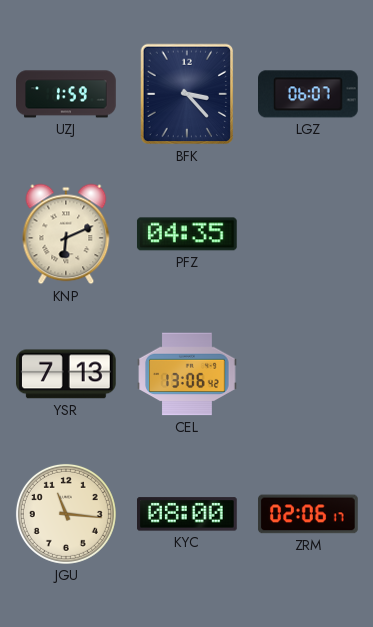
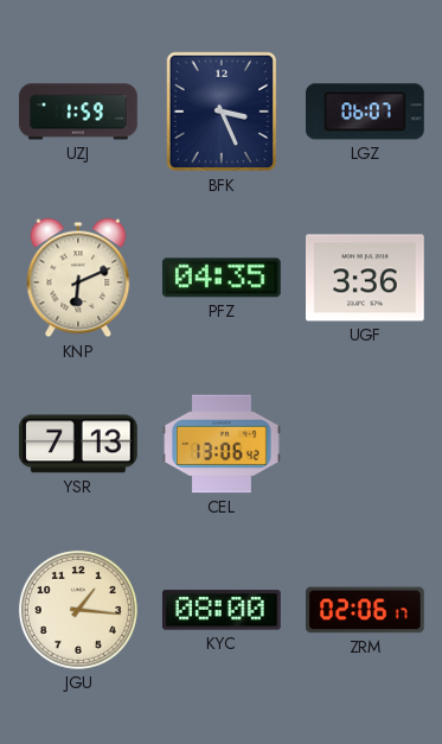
BFK: 3:23 -> 3:26
UGF: none -> 3:36
JGU: 11:16 -> 1:16
